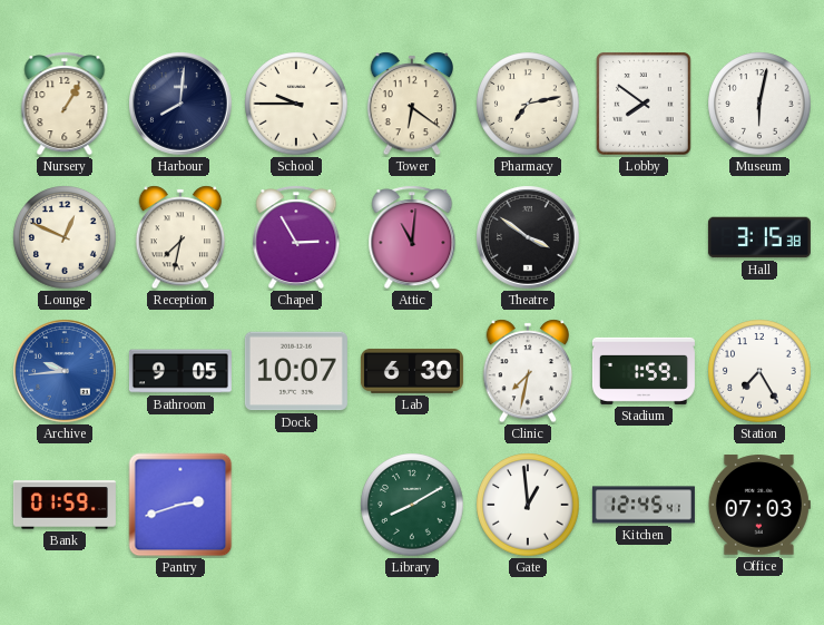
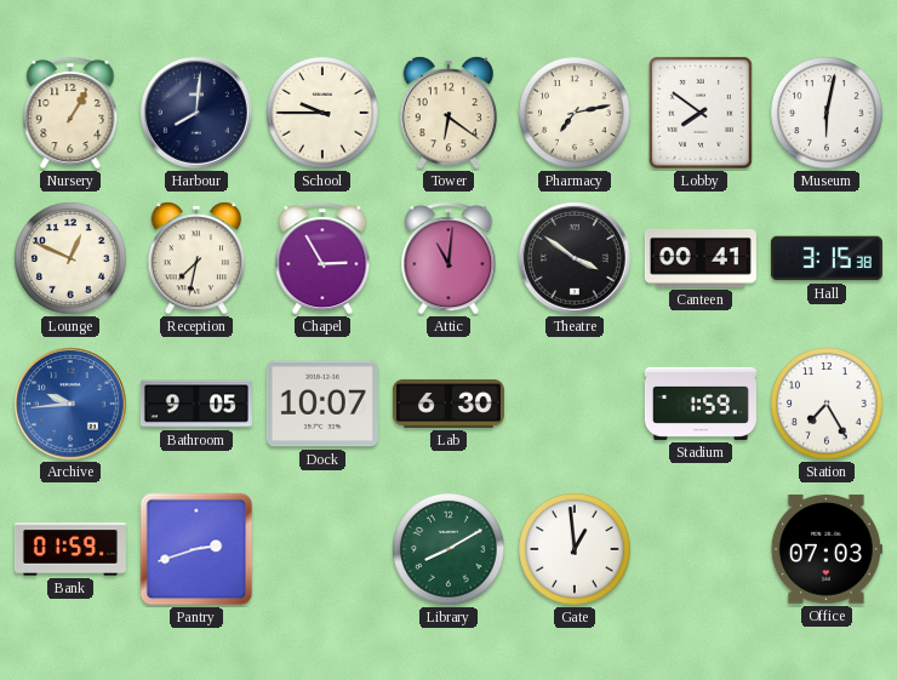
Canteen: none -> 00:41
Clinic: 7:32 -> none
Kitchen: 12:45 -> none
